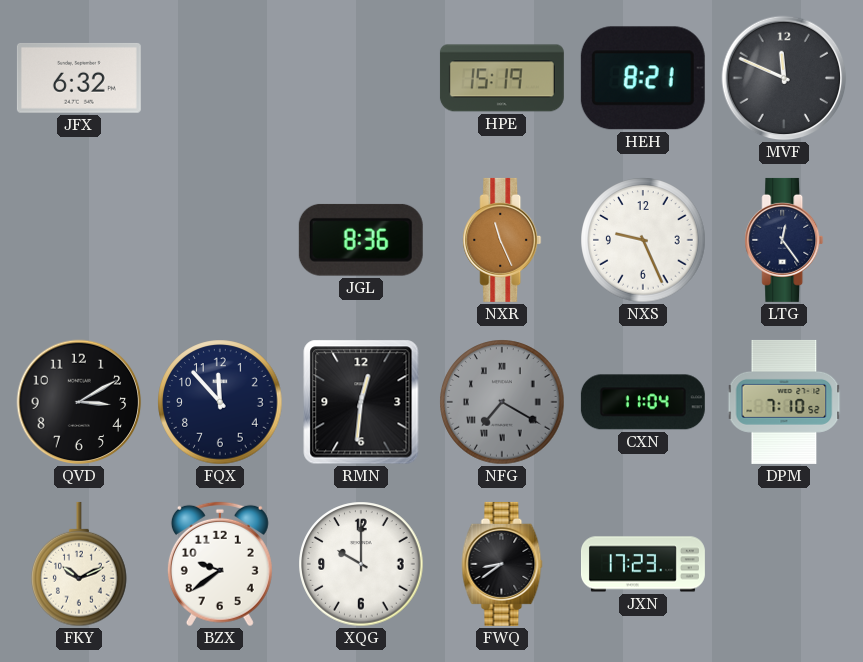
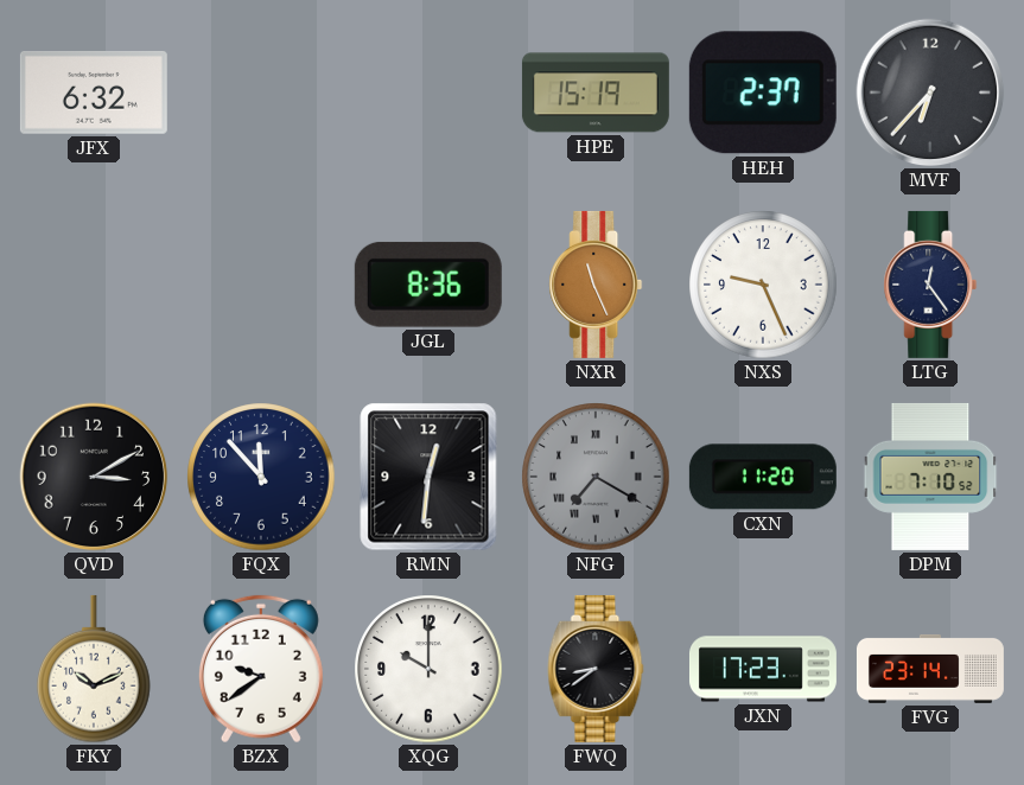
HEH: 8:21 -> 2:37
MVF: 11:49 -> 6:37
CXN: 11:04 -> 11:20
FVG: none -> 23:14
